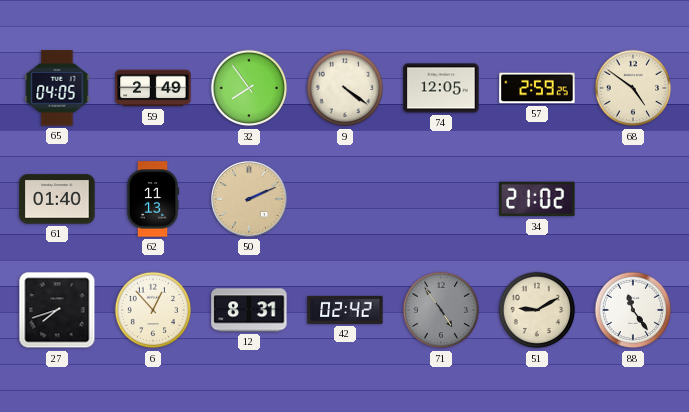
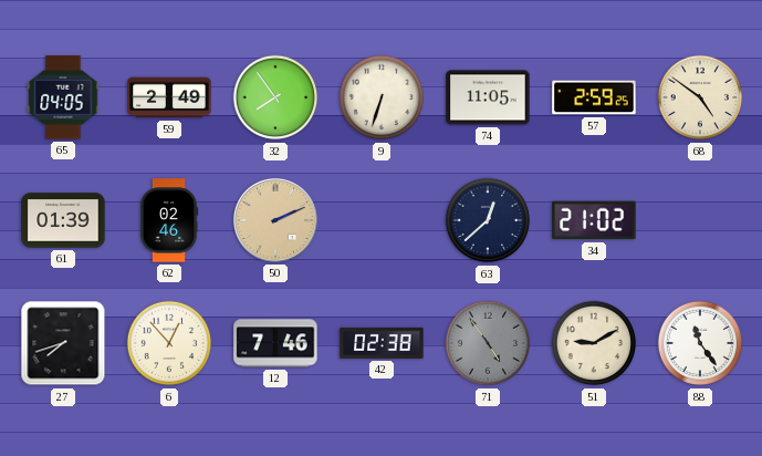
9: 4:21 -> 6:33
74: 12:05 -> 11:05
61: 01:40 -> 01:39
62: 11:13 -> 02:46
63: none -> 12:38
12: 8:31 -> 7:46
42: 02:42 -> 02:38
